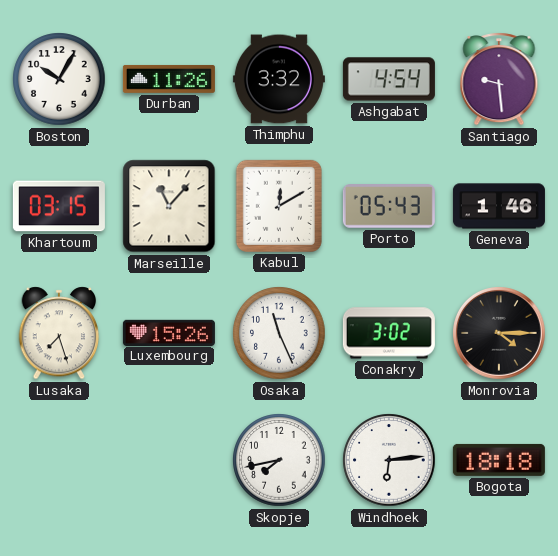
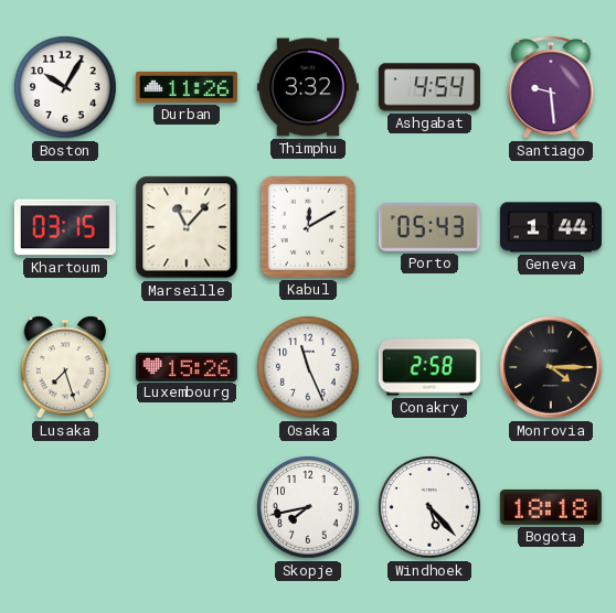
Geneva: 1:46 -> 1:44
Conakry: 3:02 -> 2:58
Windhoek: 6:14 -> 5:23
